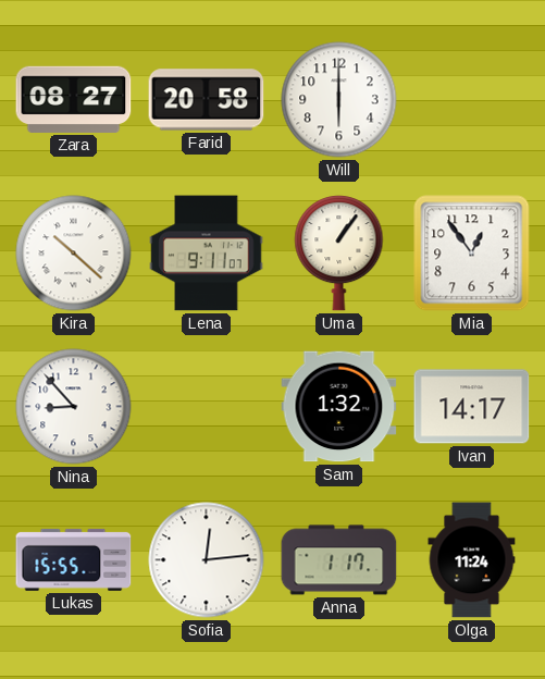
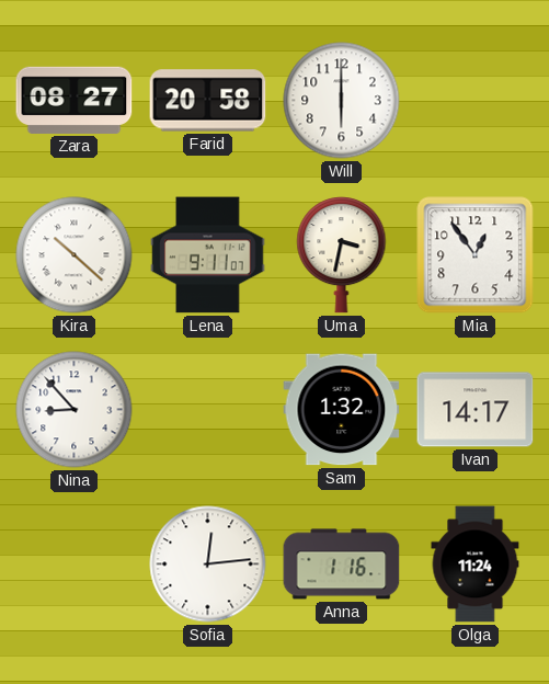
Uma: 1:06 -> 3:32
Lukas: 15:55 -> none
Anna: 1:17 -> 1:16
